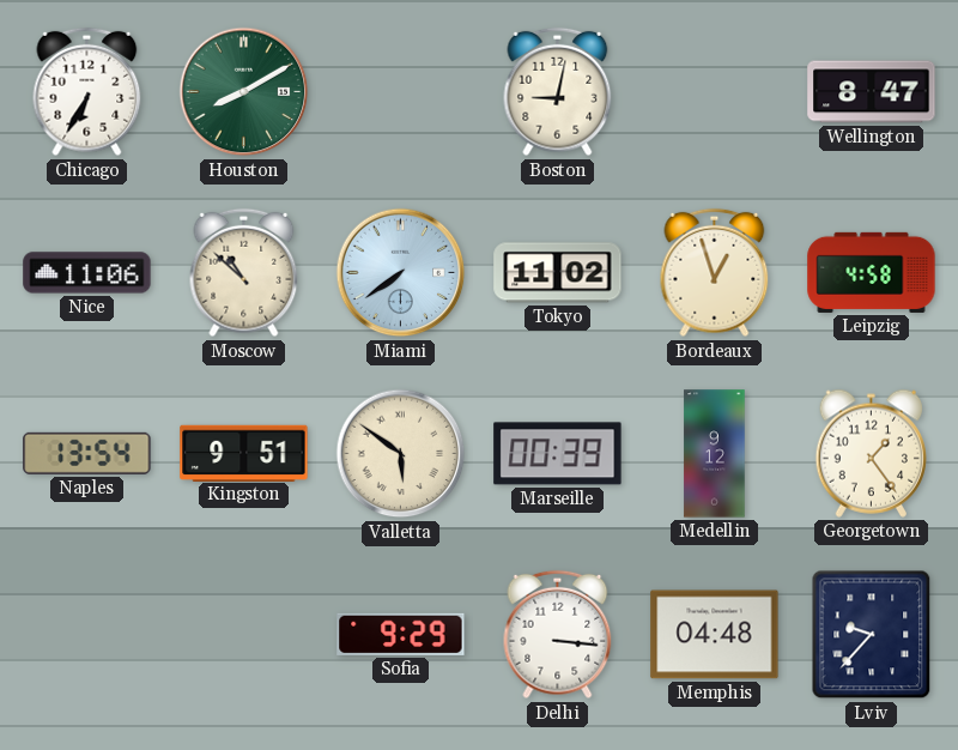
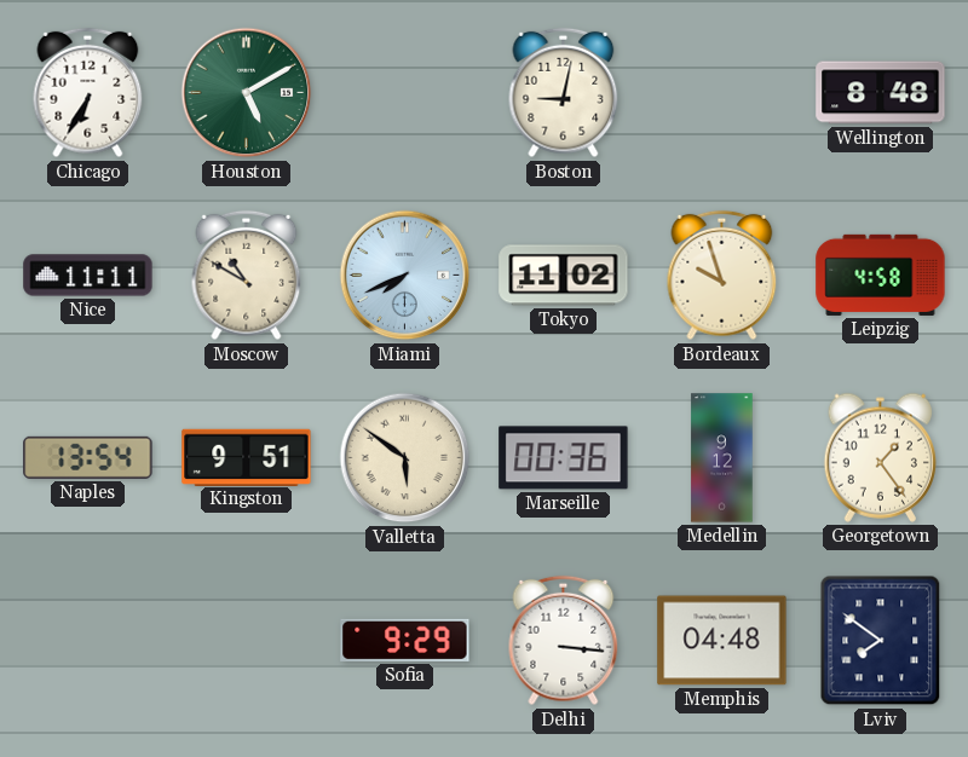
Houston: 8:10 -> 5:10
Wellington: 8:47 -> 8:48
Nice: 11:06 -> 11:11
Moscow: 10:52 -> 10:50
Miami: 7:39 -> 7:41
Bordeaux: 12:57 -> 9:57
Marseille: 00:39 -> 00:36
Lviv: 9:37 -> 7:51
